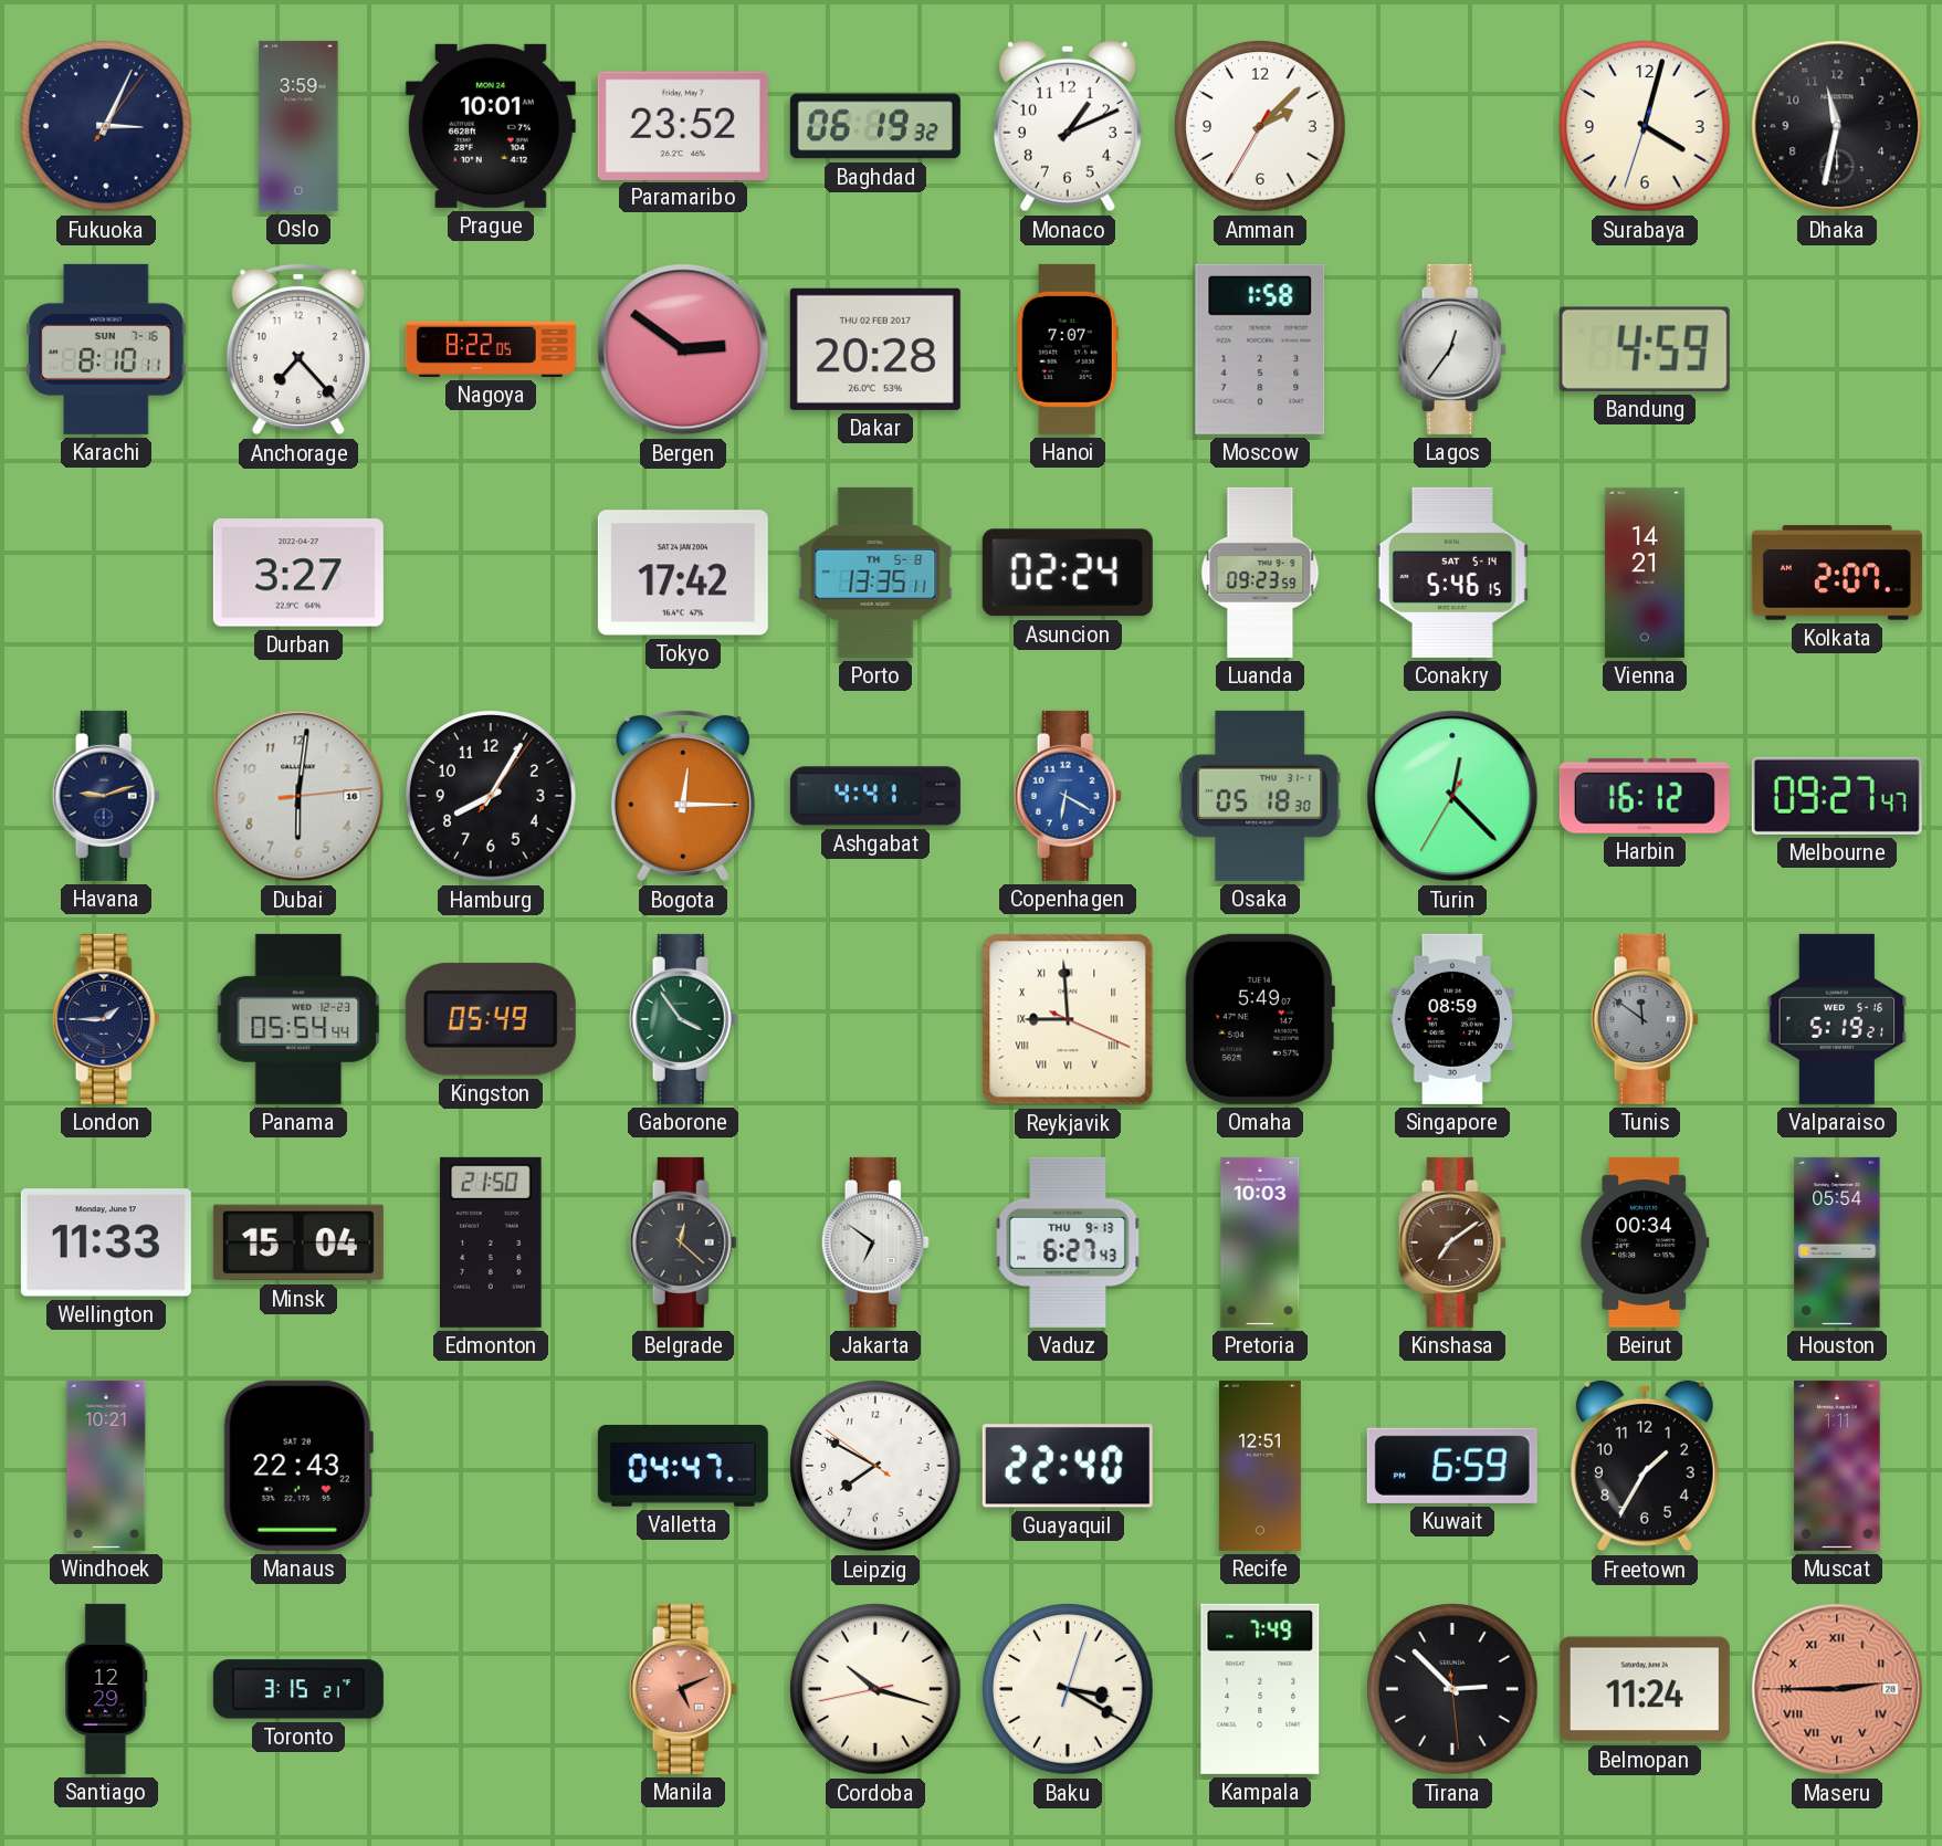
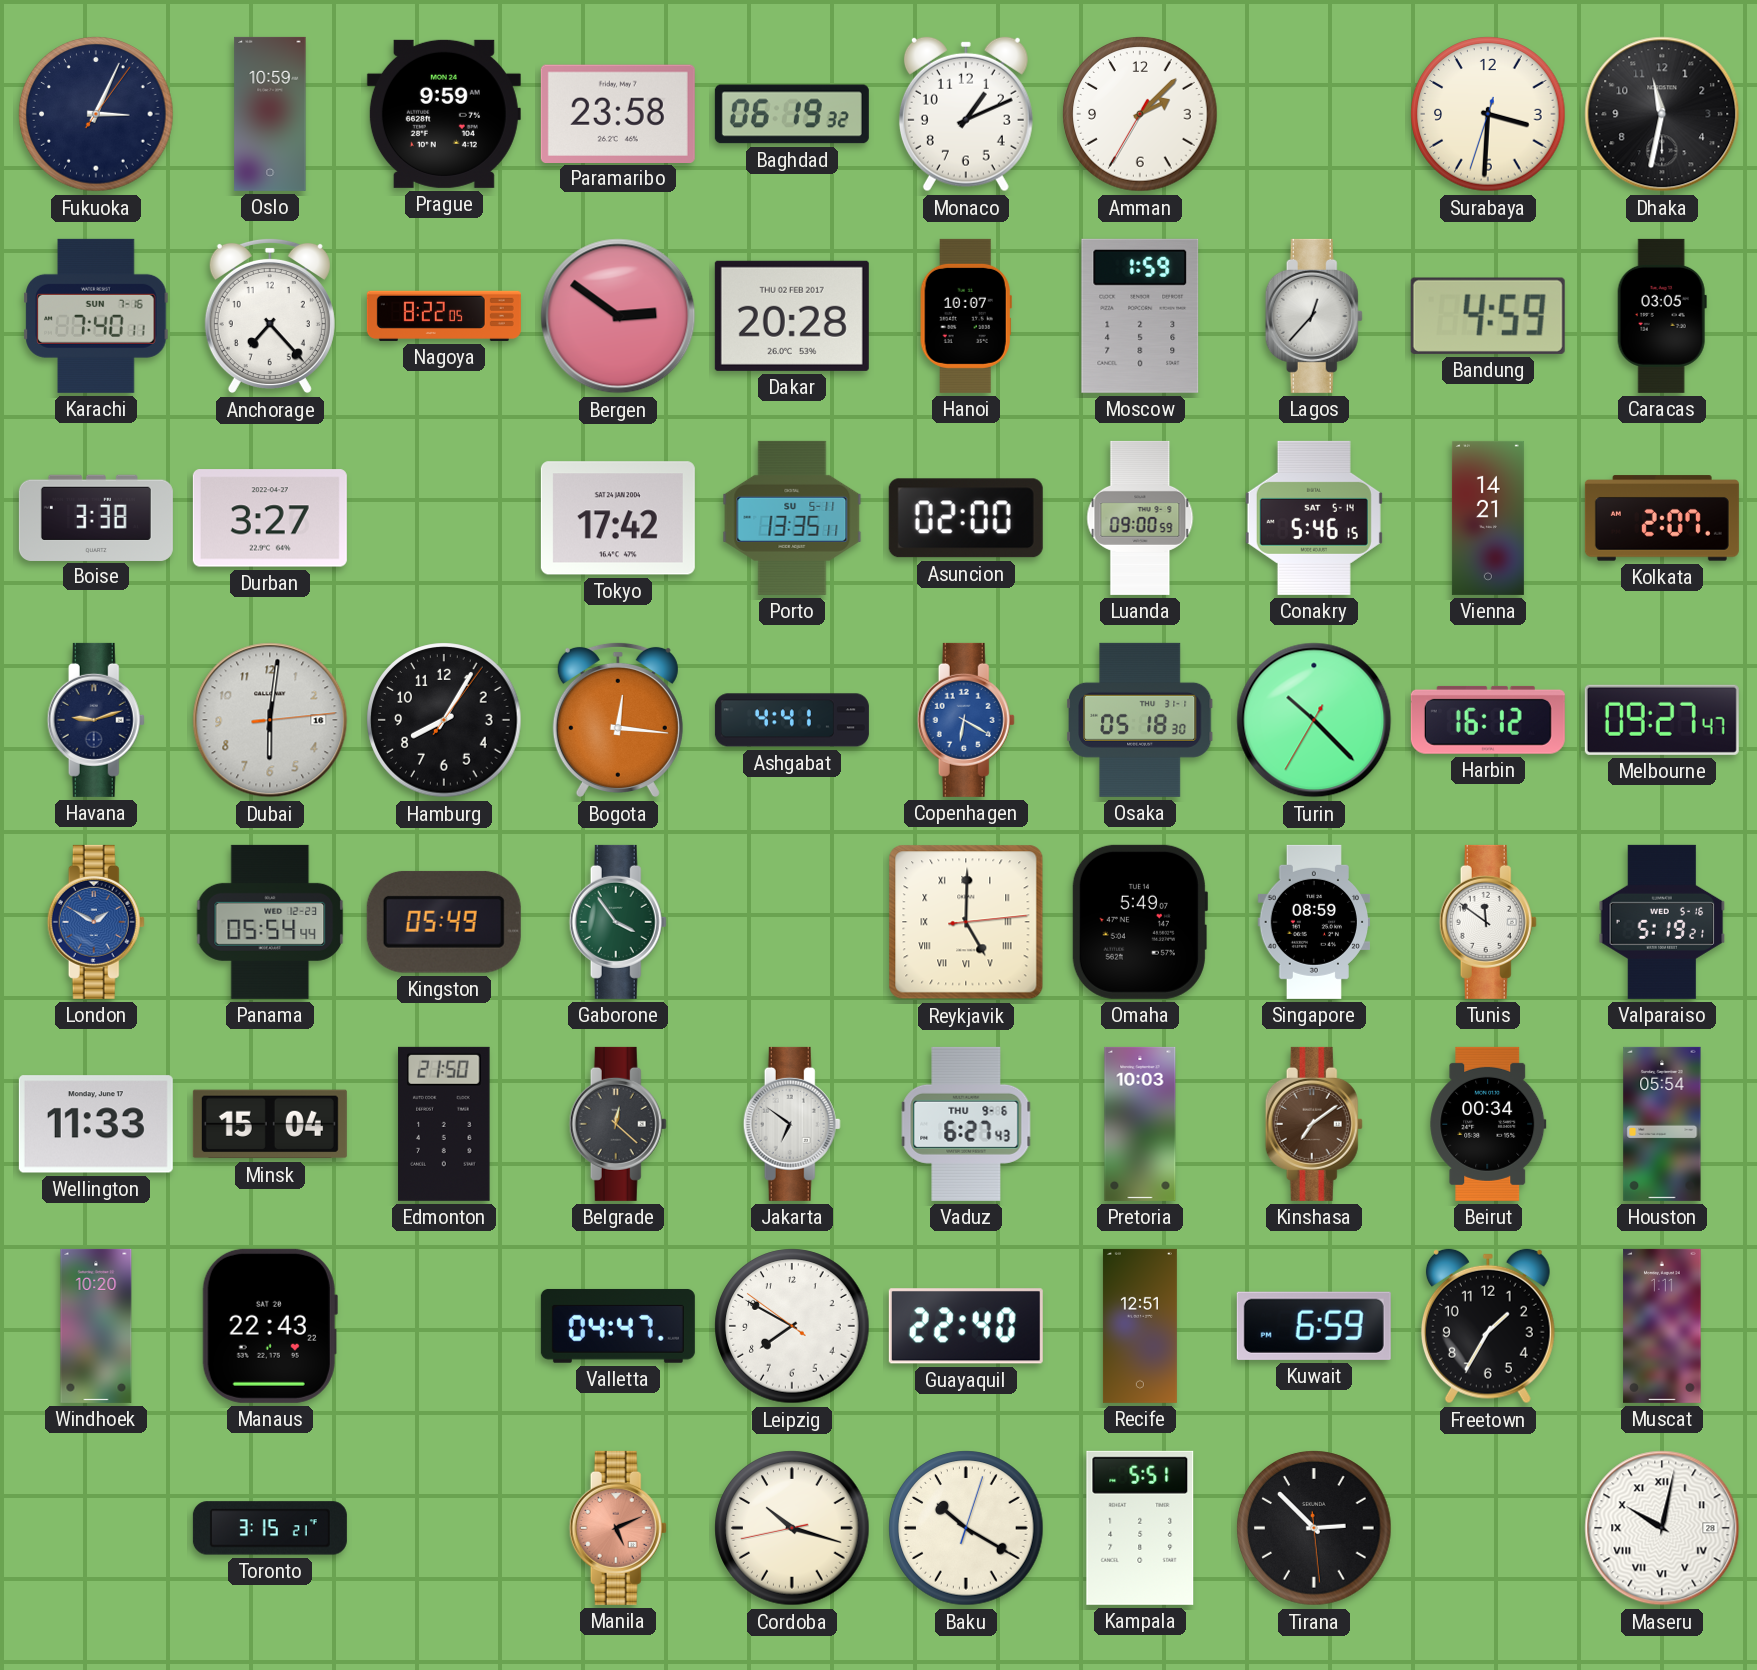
Oslo: 3:59 -> 10:59
Prague: 10:01 -> 9:59
Paramaribo: 23:52 -> 23:58
Surabaya: 4:02 -> 3:30
Karachi: 8:10 -> 7:40
Hanoi: 7:07 -> 10:07
Moscow: 1:58 -> 1:59
Lagos: 12:36 -> 12:37
Caracas: none -> 03:05
Boise: none -> 3:38
Porto date: TH 5-8 -> SU 5-11
Asuncion: 02:24 -> 02:00
Luanda: 09:23 -> 09:00
Bogota: 12:15 -> 12:16
Turin: 12:22 -> 10:22
London: 1:45 -> 1:50
London dial: navy -> blue
Reykjavik: 8:59 -> 5:00
Tunis dial: grey -> white
Vaduz date: THU 9-13 -> THU 9-6
Windhoek: 10:21 -> 10:20
Santiago: 12:29 -> none
Baku: 3:20 -> 10:20
Kampala: 7:49 -> 5:51
Belmopan: 11:24 -> none
Maseru: 2:45 -> 10:02
Maseru dial: salmon -> white
